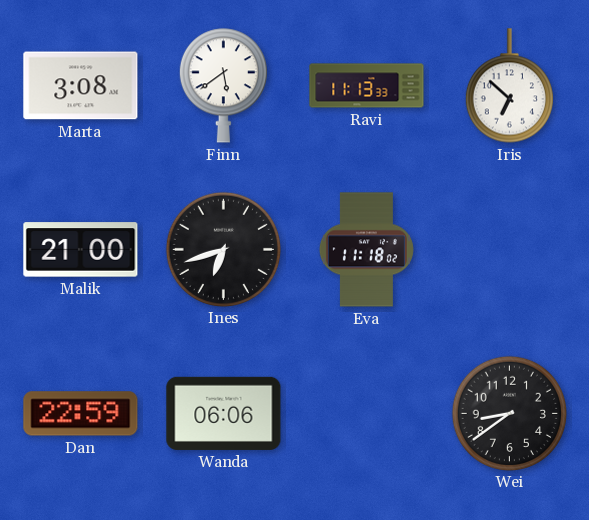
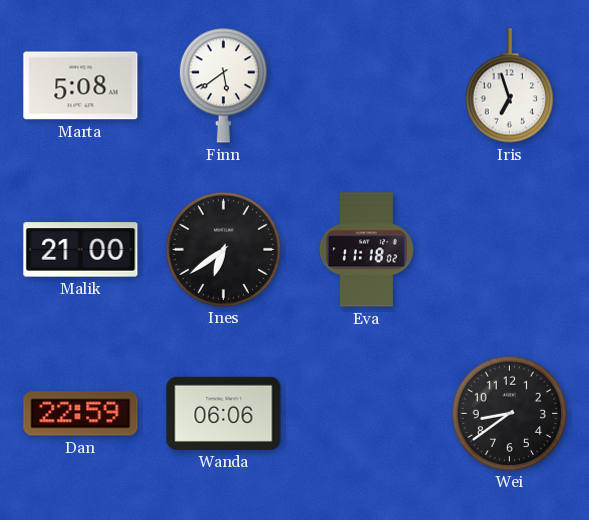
Marta: 3:08 -> 5:08
Ravi: 11:13 -> none
Iris: 6:52 -> 6:57
Ines: 6:42 -> 6:39
